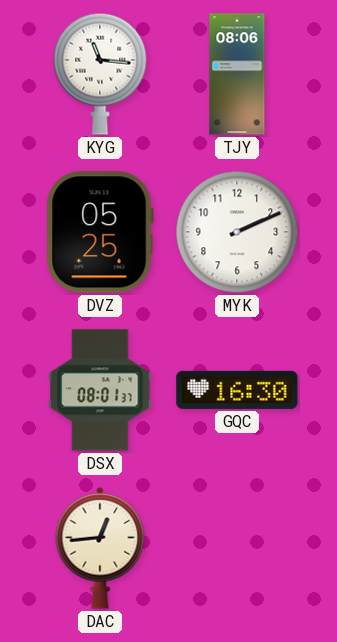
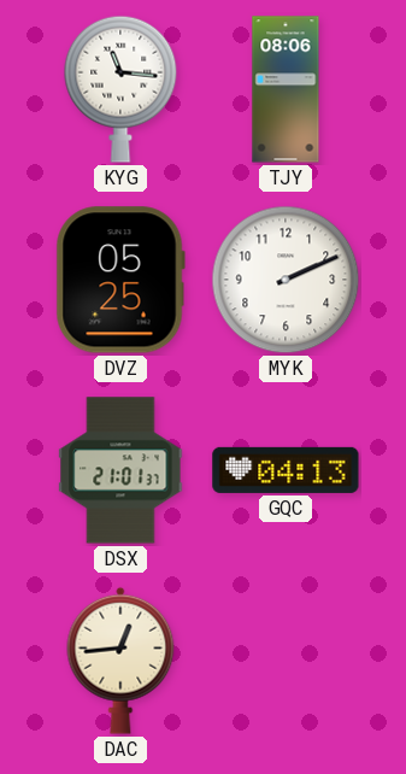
DSX: 08:01 -> 21:01
GQC: 16:30 -> 04:13
